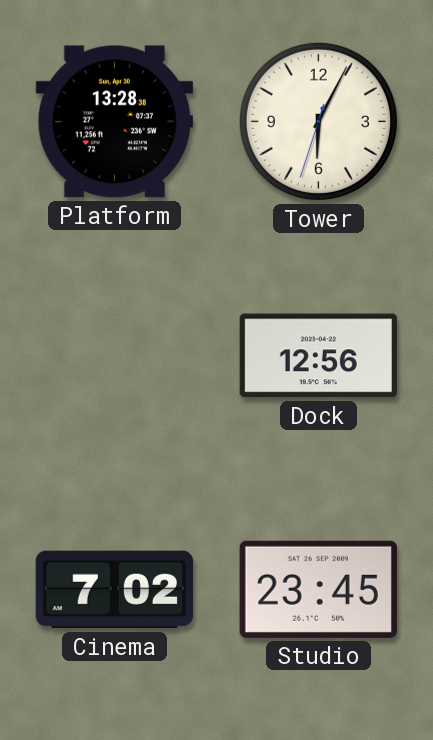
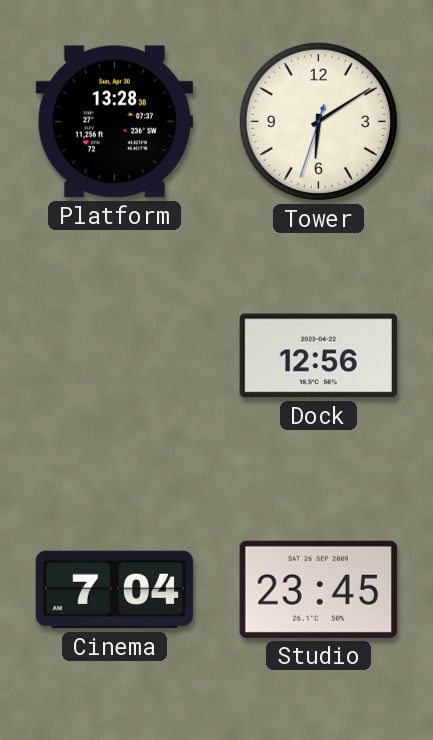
Tower: 6:04 -> 6:09
Cinema: 7:02 -> 7:04
